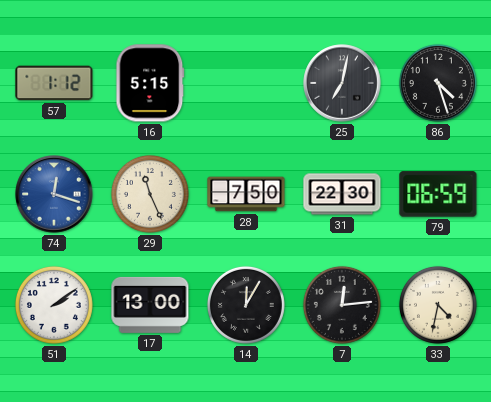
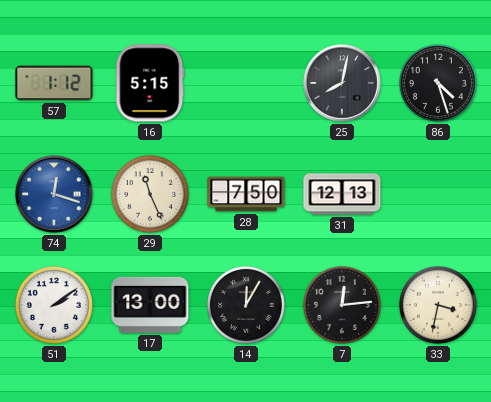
25: 7:02 -> 8:02
31: 22:30 -> 12:13
79: 06:59 -> none
33: 4:32 -> 3:32
